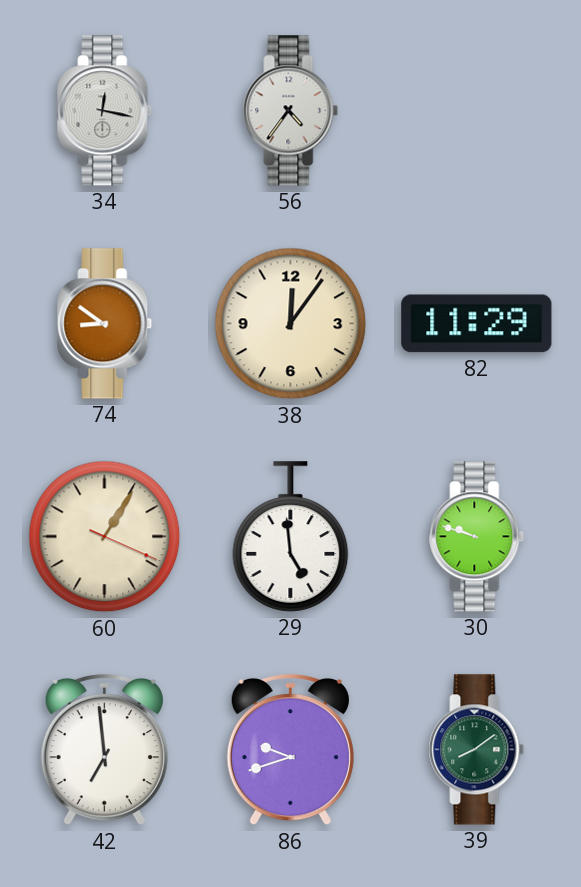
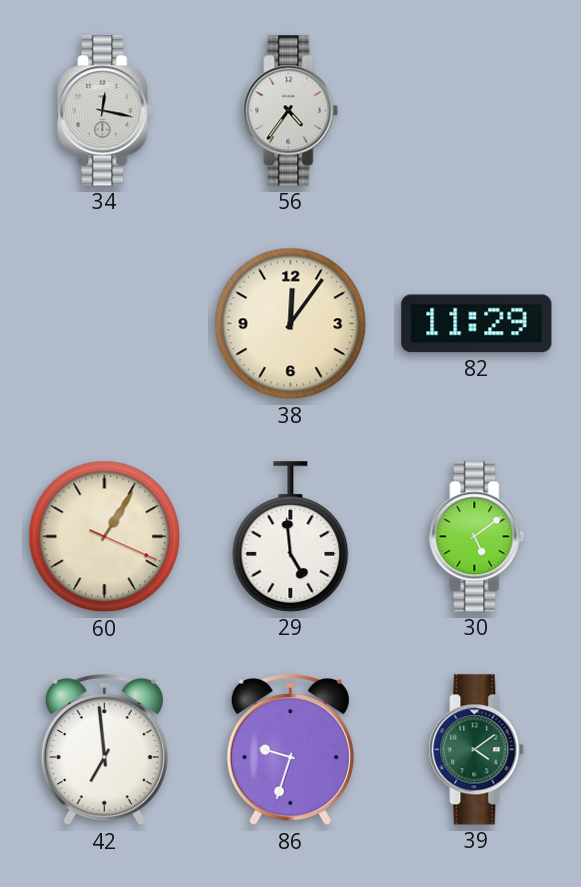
74: 8:51 -> none
30: 9:48 -> 5:09
86: 9:42 -> 9:33
39: 8:09 -> 4:09
